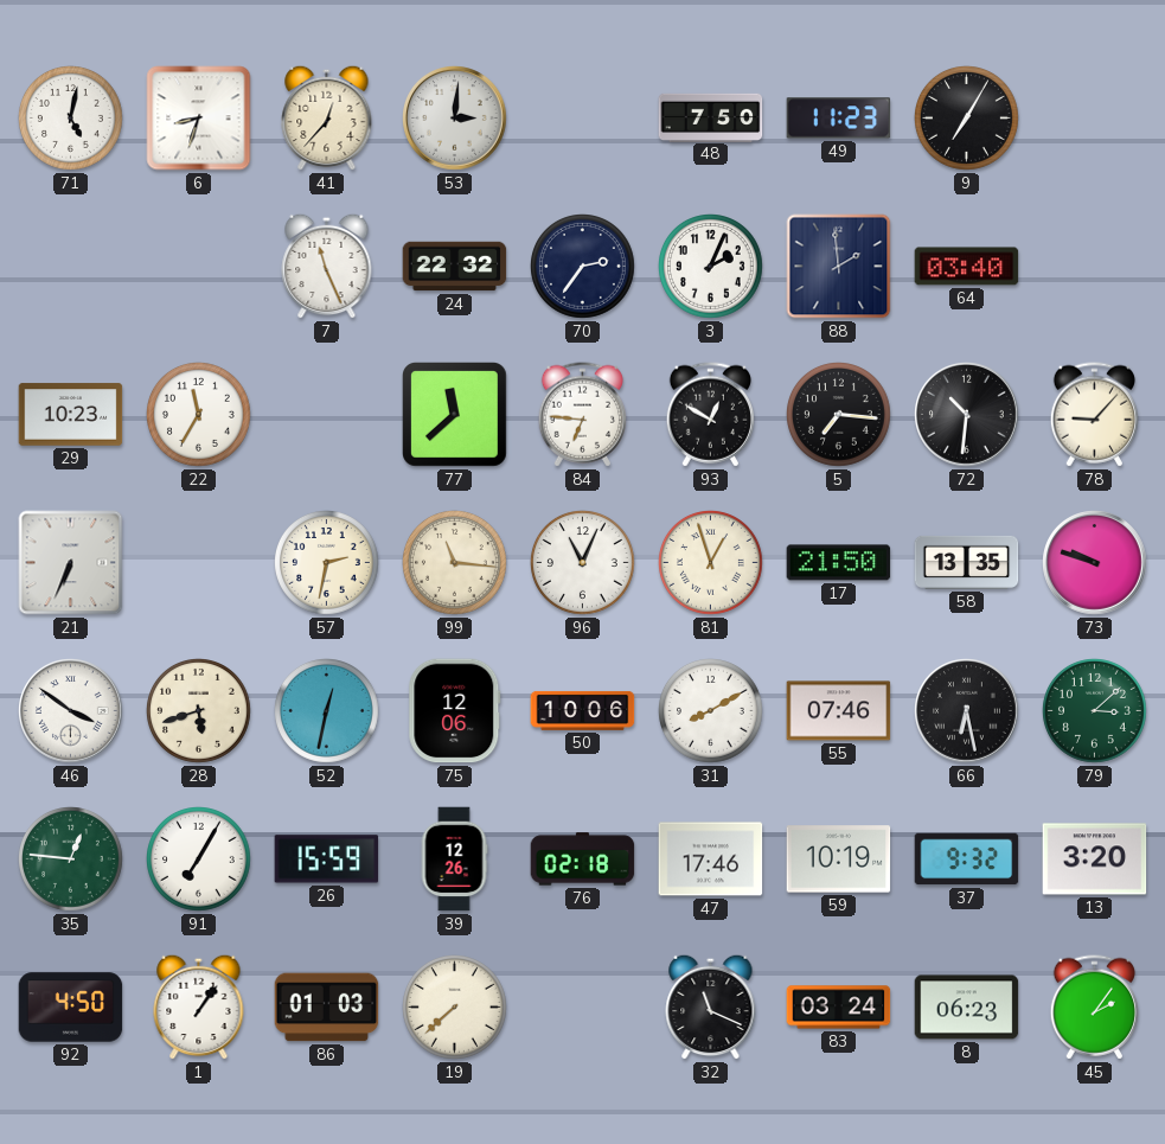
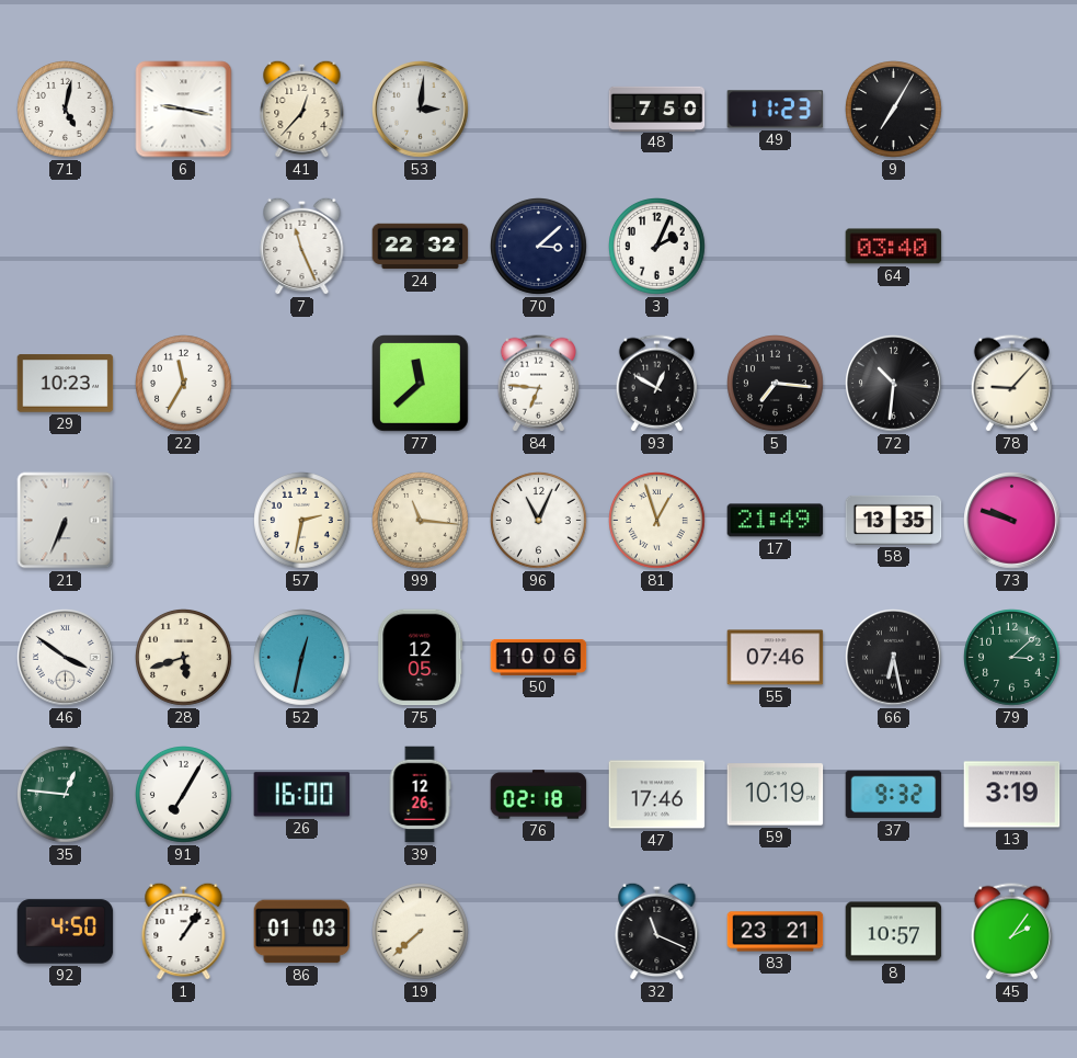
6: 8:33 -> 9:17
70: 2:36 -> 3:08
88: 1:59 -> none
17: 21:50 -> 21:49
75: 12:06 -> 12:05
31: 8:10 -> none
26: 15:59 -> 16:00
13: 3:20 -> 3:19
83: 03:24 -> 23:21
8: 06:23 -> 10:57
